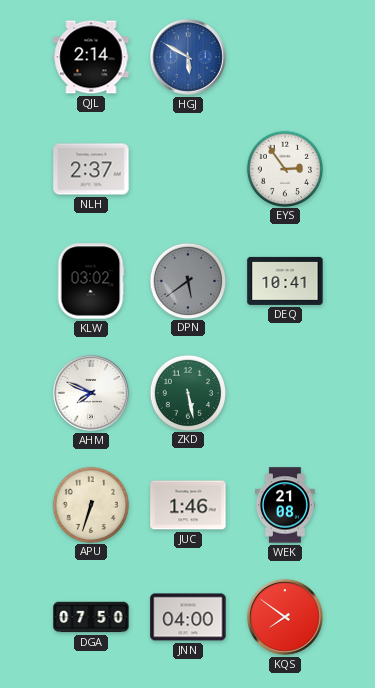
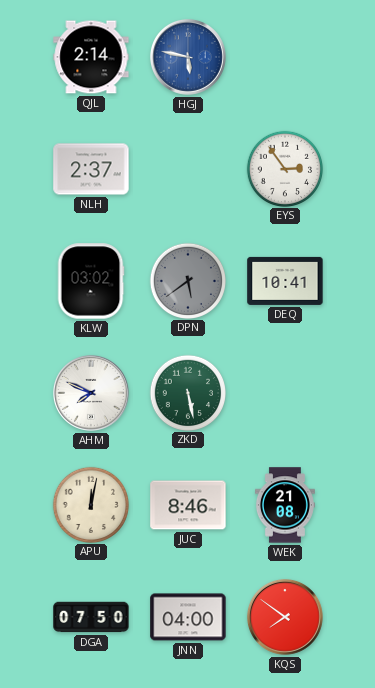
HGJ: 5:50 -> 5:47
APU: 6:33 -> 12:02
JUC: 1:46 -> 8:46
